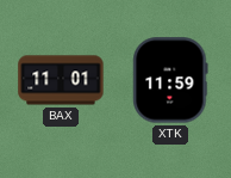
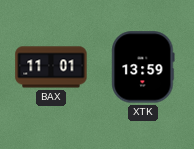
XTK: 11:59 -> 13:59
